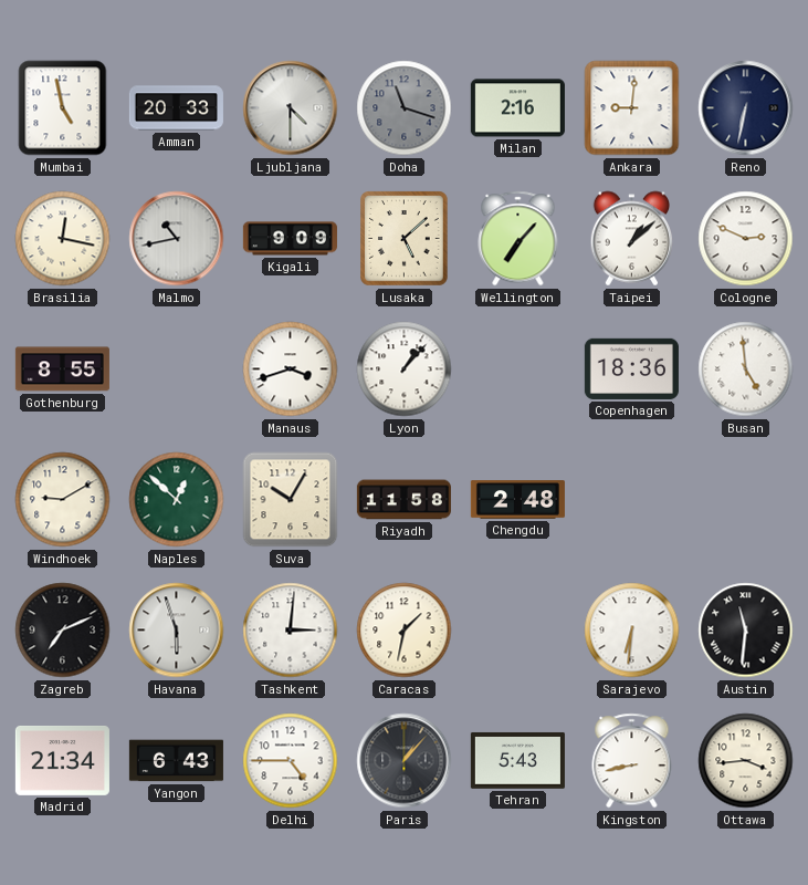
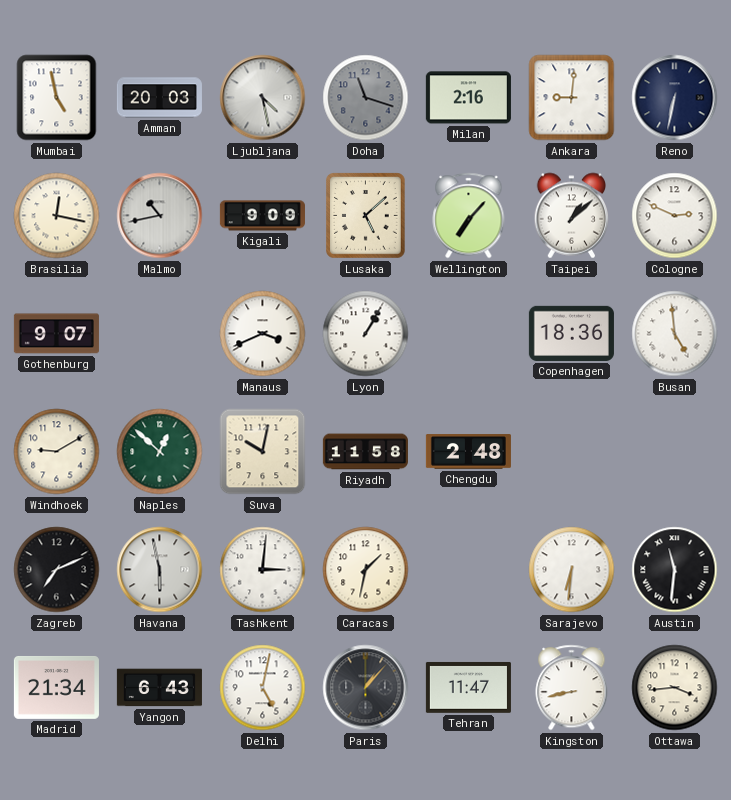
Amman: 20:33 -> 20:03
Ljubljana: 4:30 -> 4:28
Gothenburg: 8:55 -> 9:07
Manaus: 3:42 -> 3:41
Lyon: 1:07 -> 1:05
Suva: 10:05 -> 10:02
Havana: 5:57 -> 5:58
Delhi: 4:45 -> 5:02
Tehran: 5:43 -> 11:47
